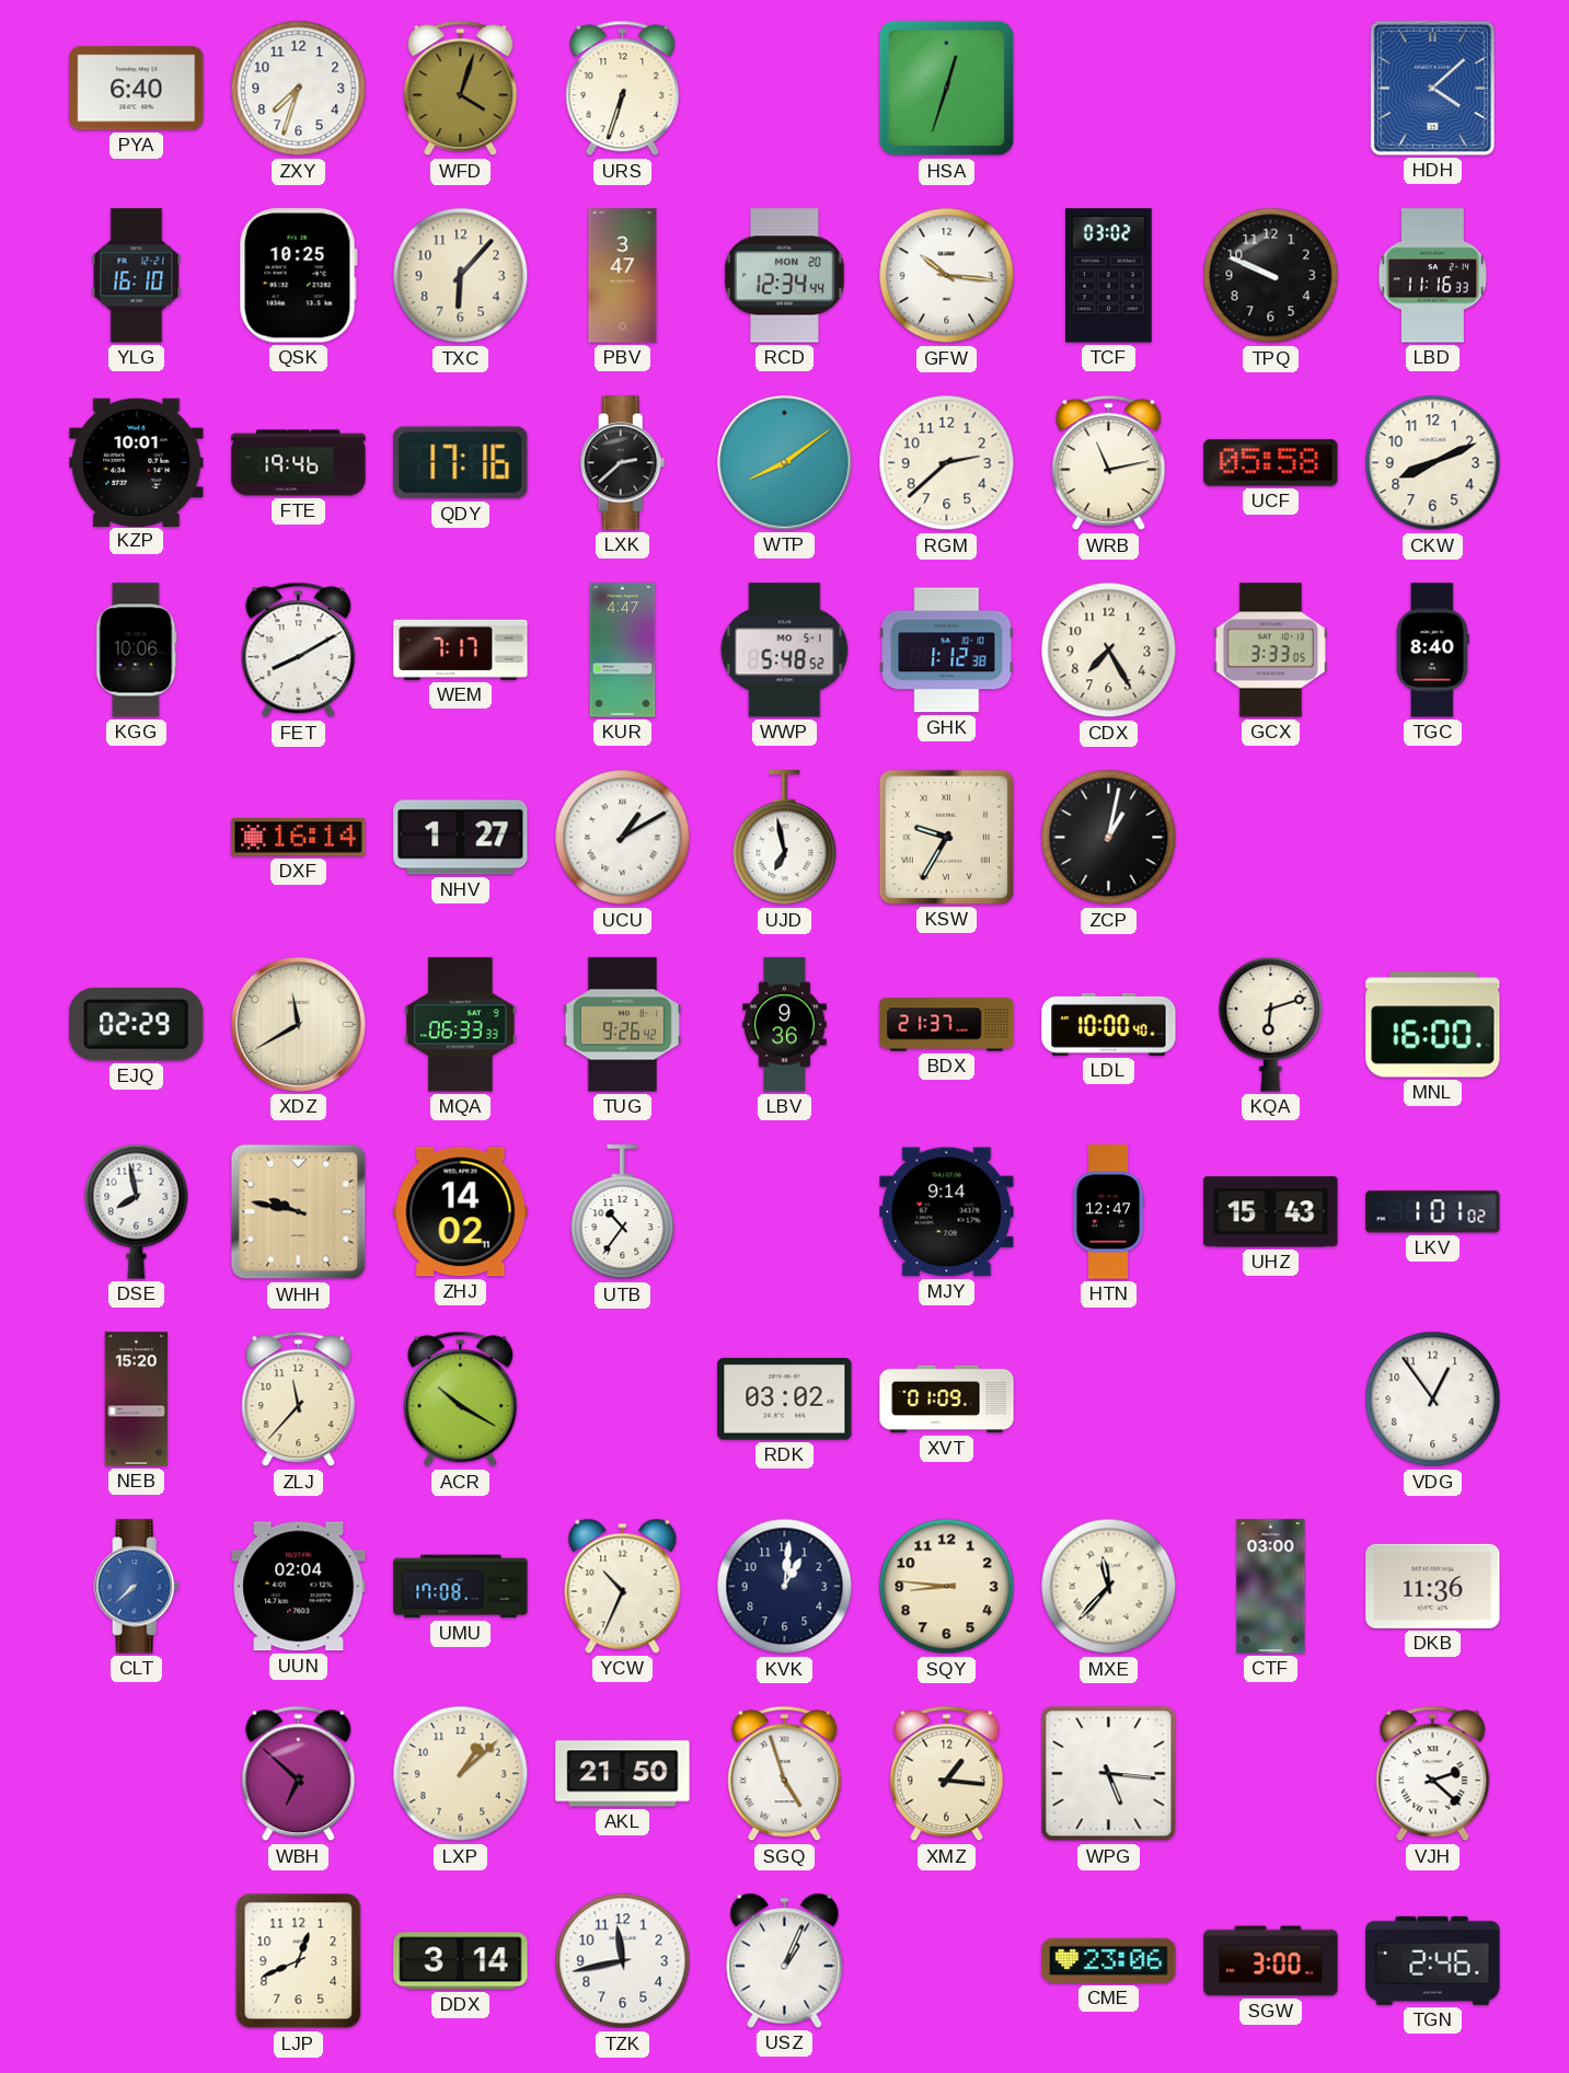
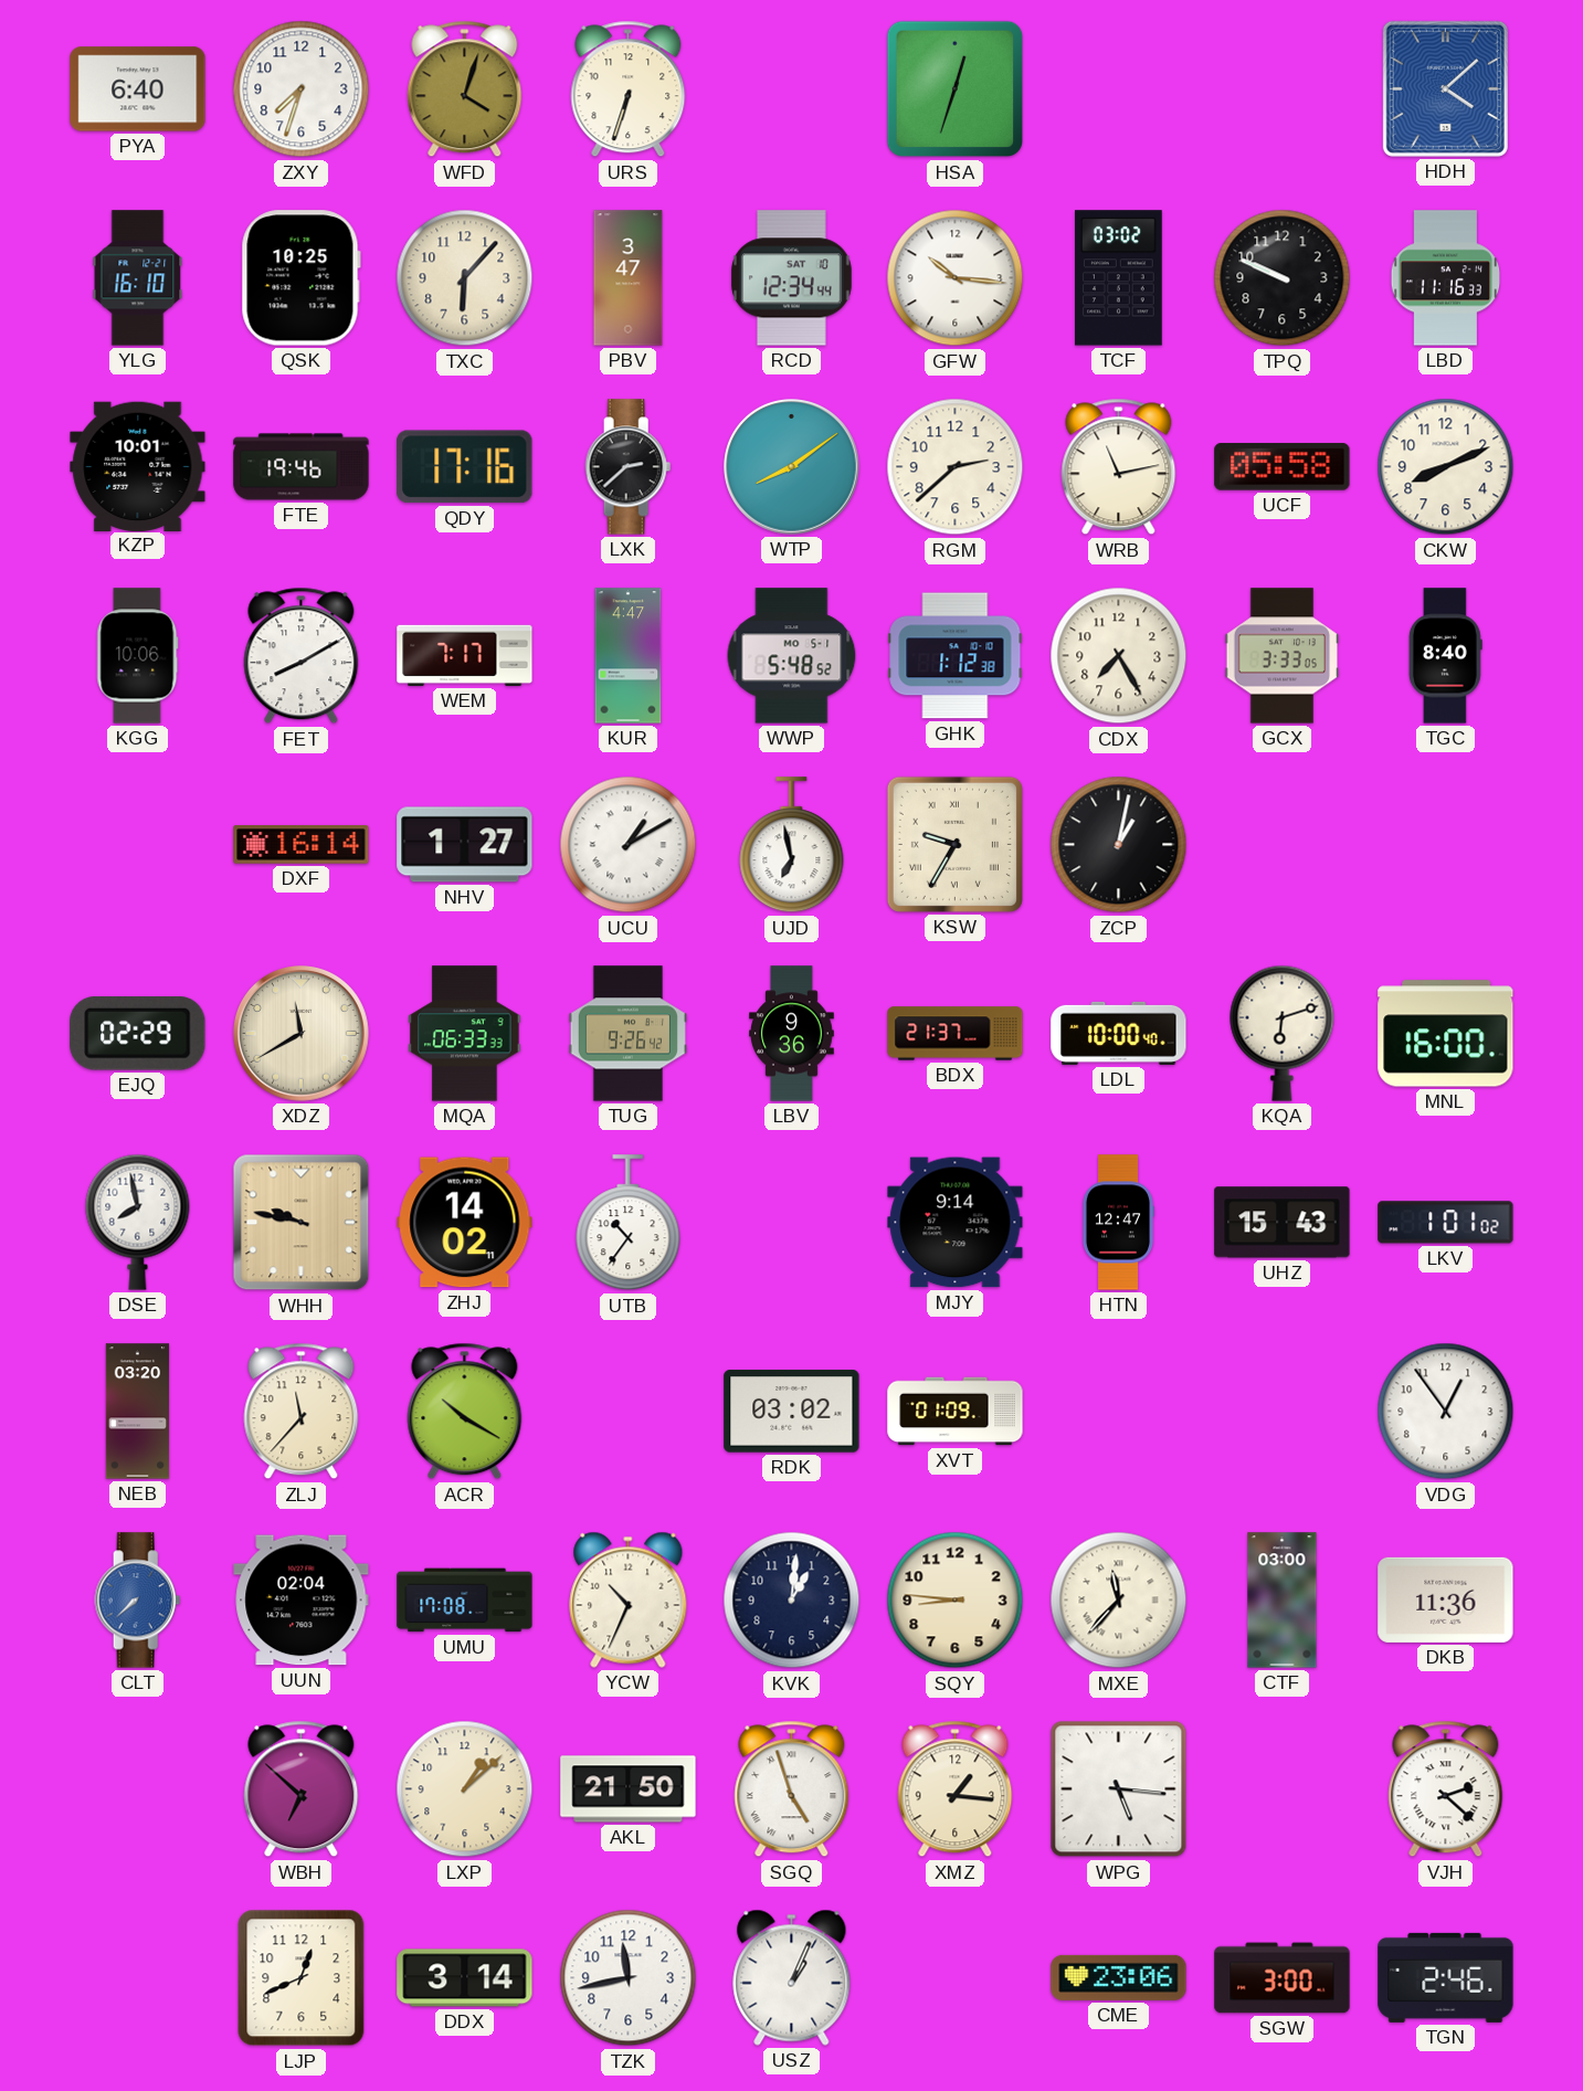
RCD date: MON 20 -> SAT 10
NEB: 15:20 -> 03:20
